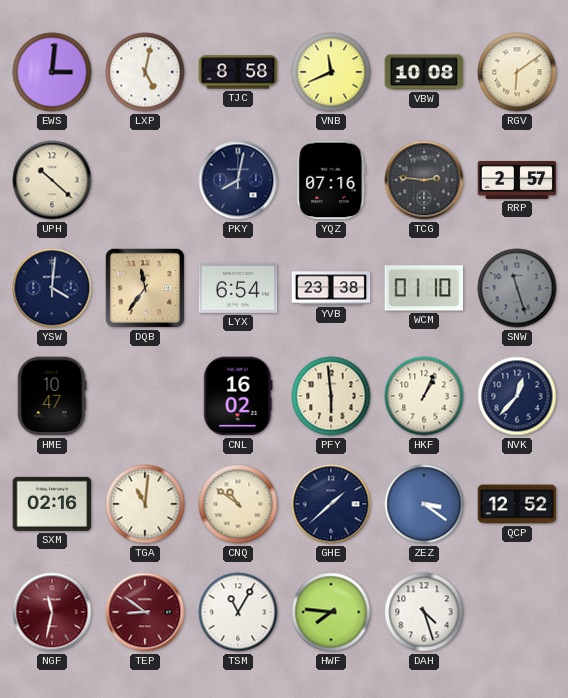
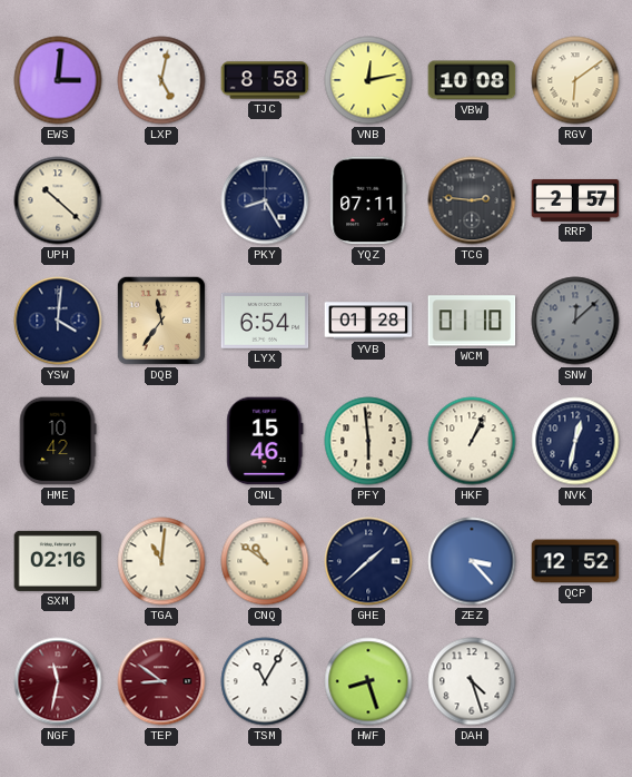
VNB: 11:41 -> 12:13
PKY: 8:02 -> 8:25
YQZ: 07:16 -> 07:11
YVB: 23:38 -> 01:28
SNW: 11:27 -> 12:08
HME: 10:47 -> 10:42
CNL: 16:02 -> 15:46
NVK: 12:37 -> 12:32
ZEZ: 3:21 -> 3:23
HWF: 7:46 -> 8:27
